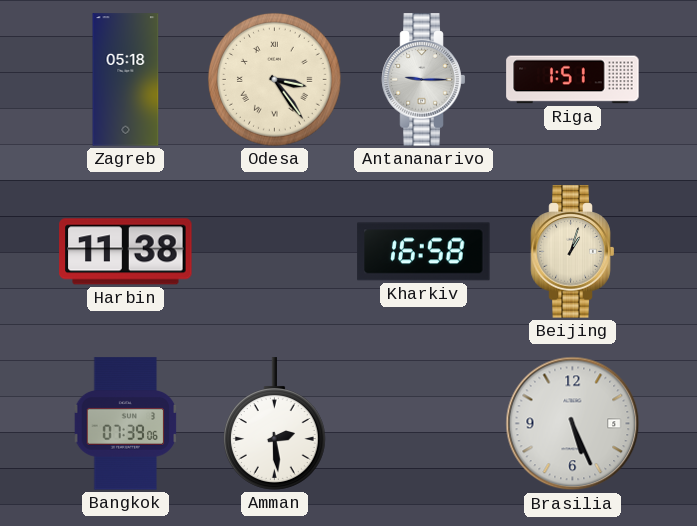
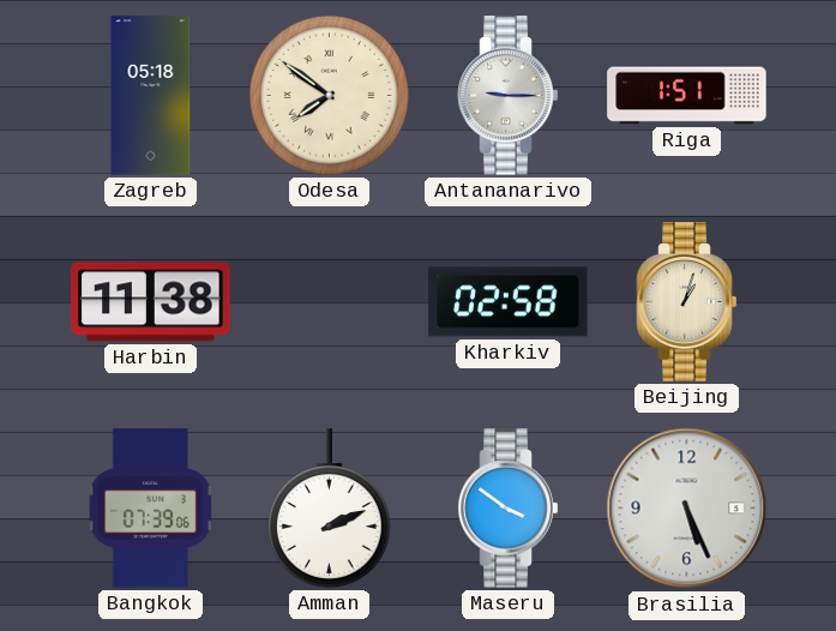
Odesa: 3:24 -> 7:51
Kharkiv: 16:58 -> 02:58
Amman: 2:29 -> 2:11
Maseru: none -> 3:51
